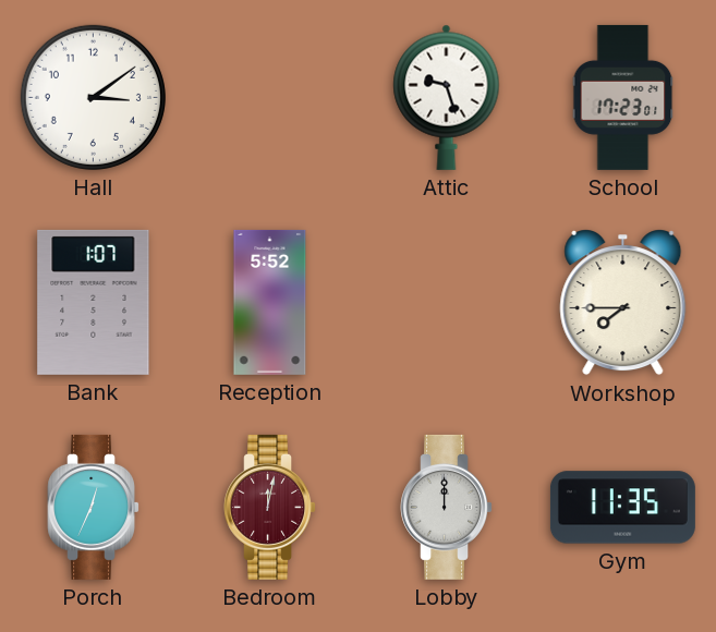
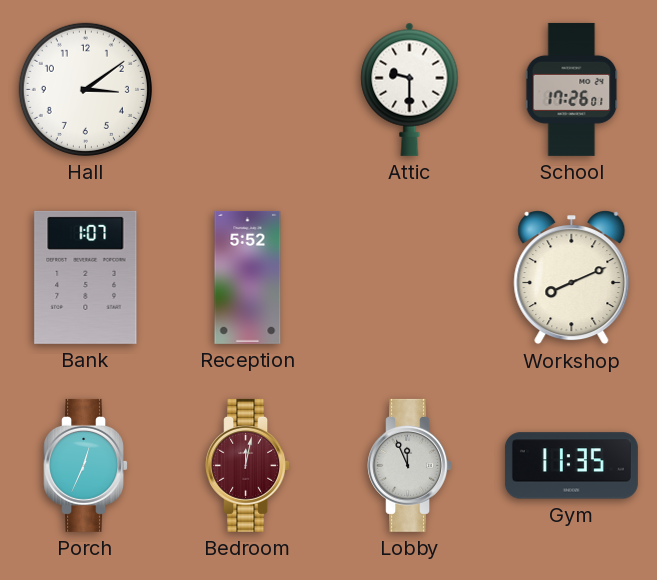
Attic: 9:27 -> 9:30
School: 17:23 -> 17:26
Workshop: 7:45 -> 8:11
Lobby: 12:00 -> 11:56
